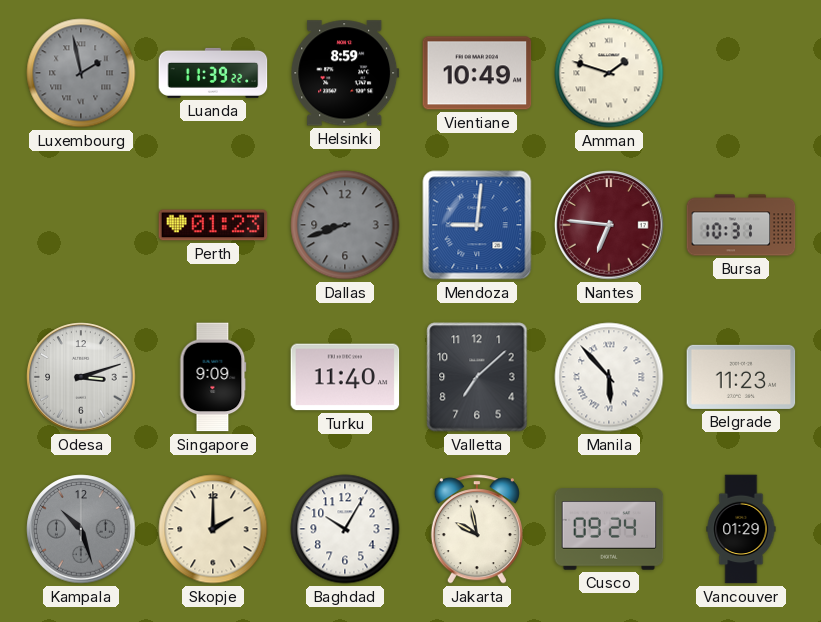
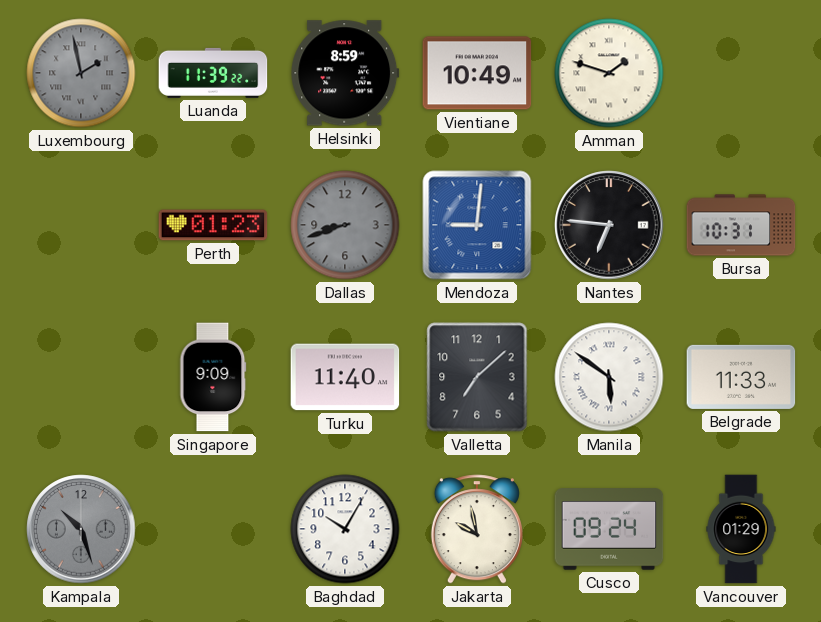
Nantes dial: burgundy -> black
Odesa: 3:12 -> none
Manila: 5:53 -> 5:51
Belgrade: 11:23 -> 11:33
Skopje: 2:00 -> none
